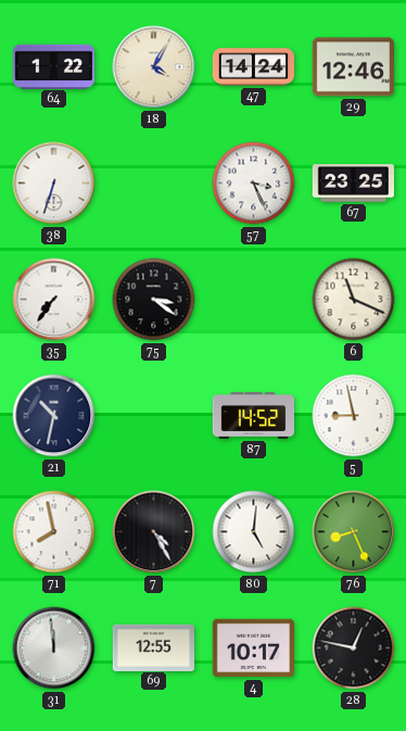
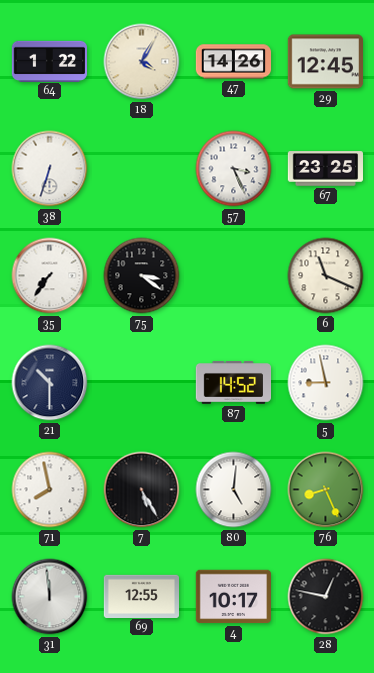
47: 14:24 -> 14:26
29: 12:46 -> 12:45
21: 10:32 -> 10:30
7: 4:25 -> 5:25
